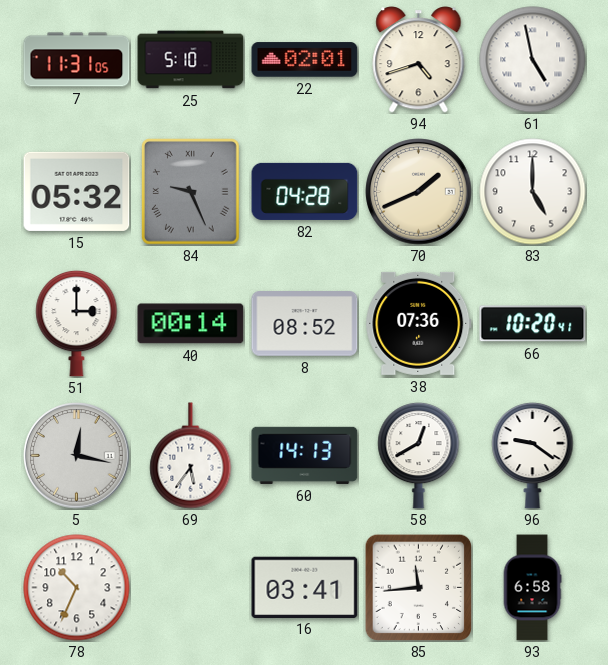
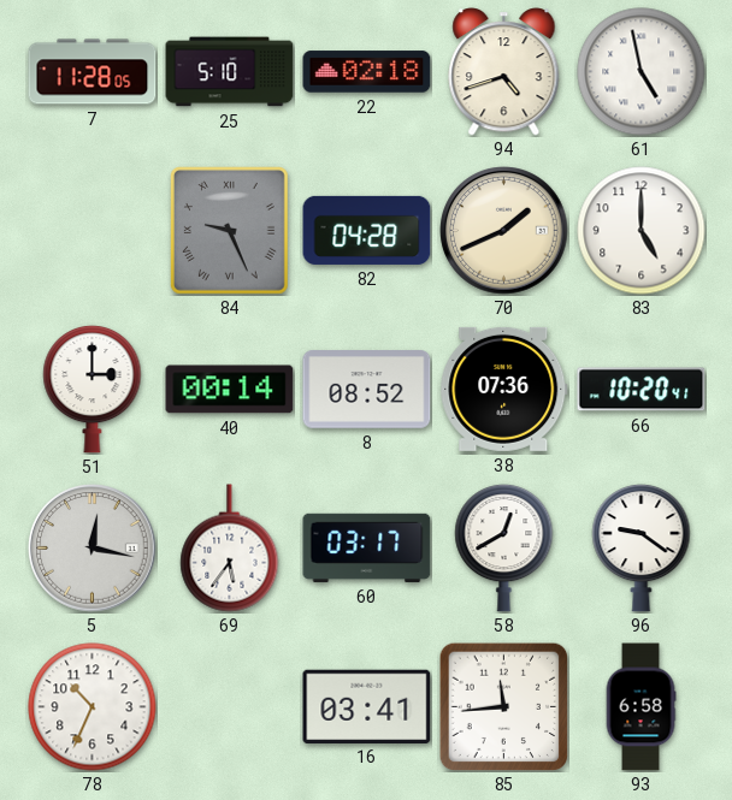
7: 11:31 -> 11:28
22: 02:01 -> 02:18
15: 05:32 -> none
60: 14:13 -> 03:17
